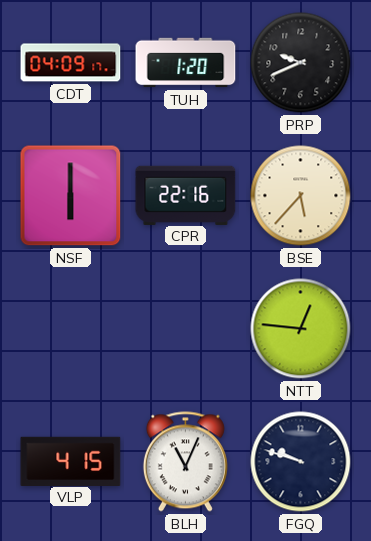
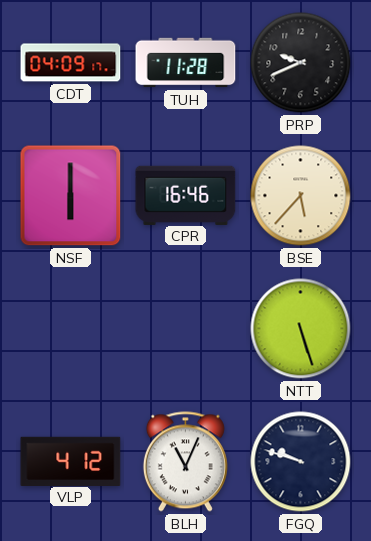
TUH: 1:20 -> 11:28
CPR: 22:16 -> 16:46
NTT: 12:46 -> 5:27
VLP: 4:15 -> 4:12
